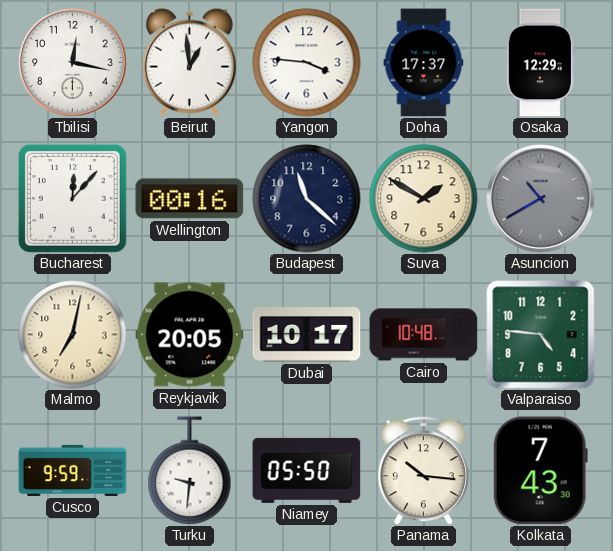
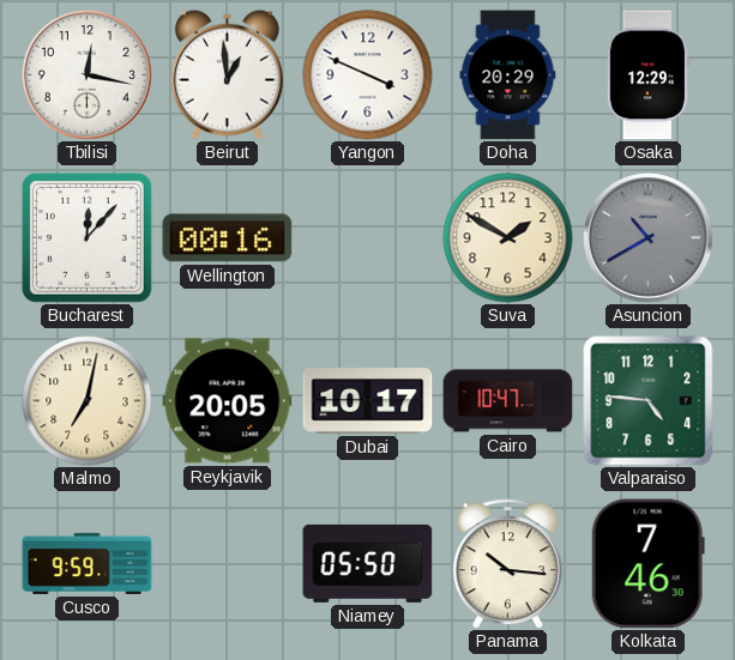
Yangon: 3:46 -> 3:49
Doha: 17:37 -> 20:29
Budapest: 11:22 -> none
Cairo: 10:48 -> 10:47
Turku: 9:31 -> none
Kolkata: 7:43 -> 7:46
